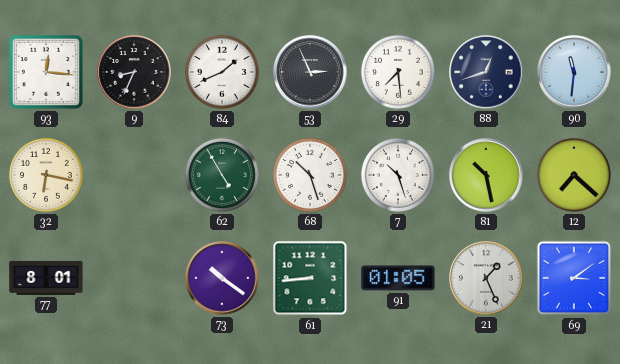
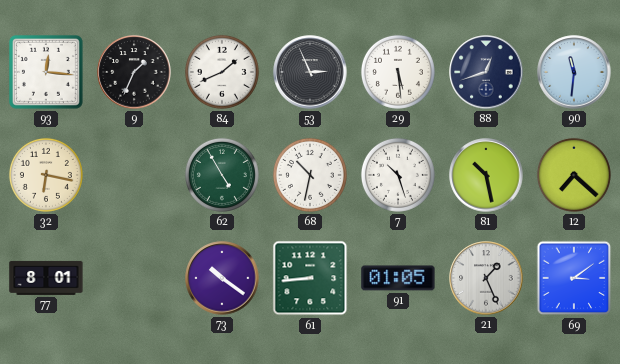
9: 8:34 -> 1:34
29: 7:29 -> 5:29
68: 10:27 -> 10:32
